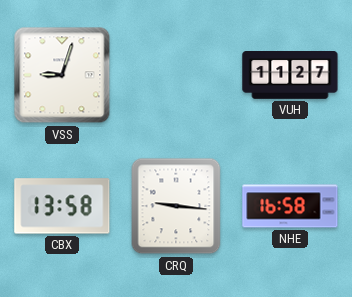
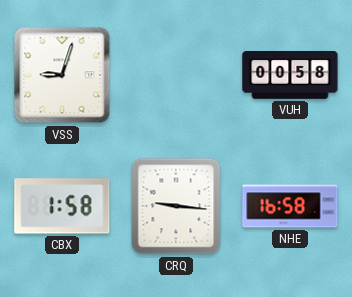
VUH: 11:27 -> 00:58
CBX: 13:58 -> 1:58
